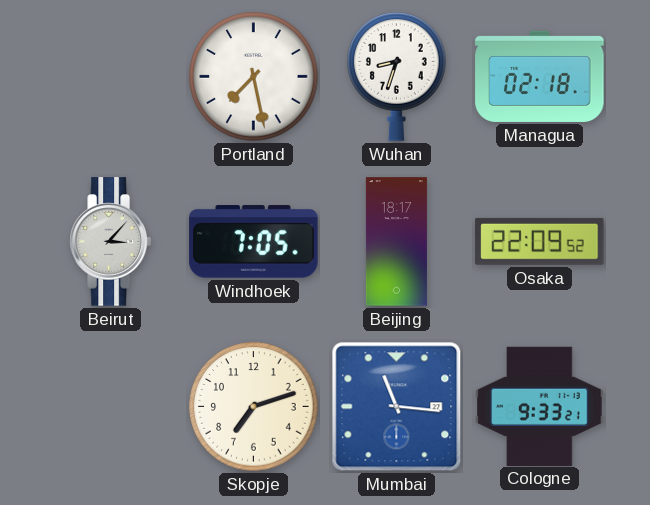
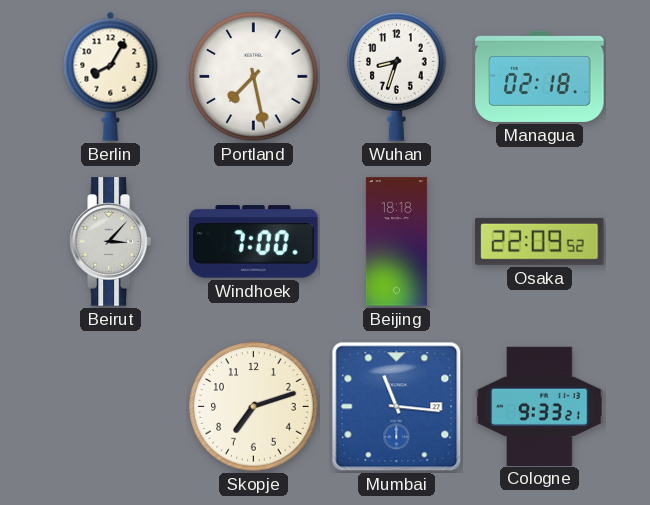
Berlin: none -> 8:05
Windhoek: 7:05 -> 7:00
Beijing: 18:17 -> 18:18
